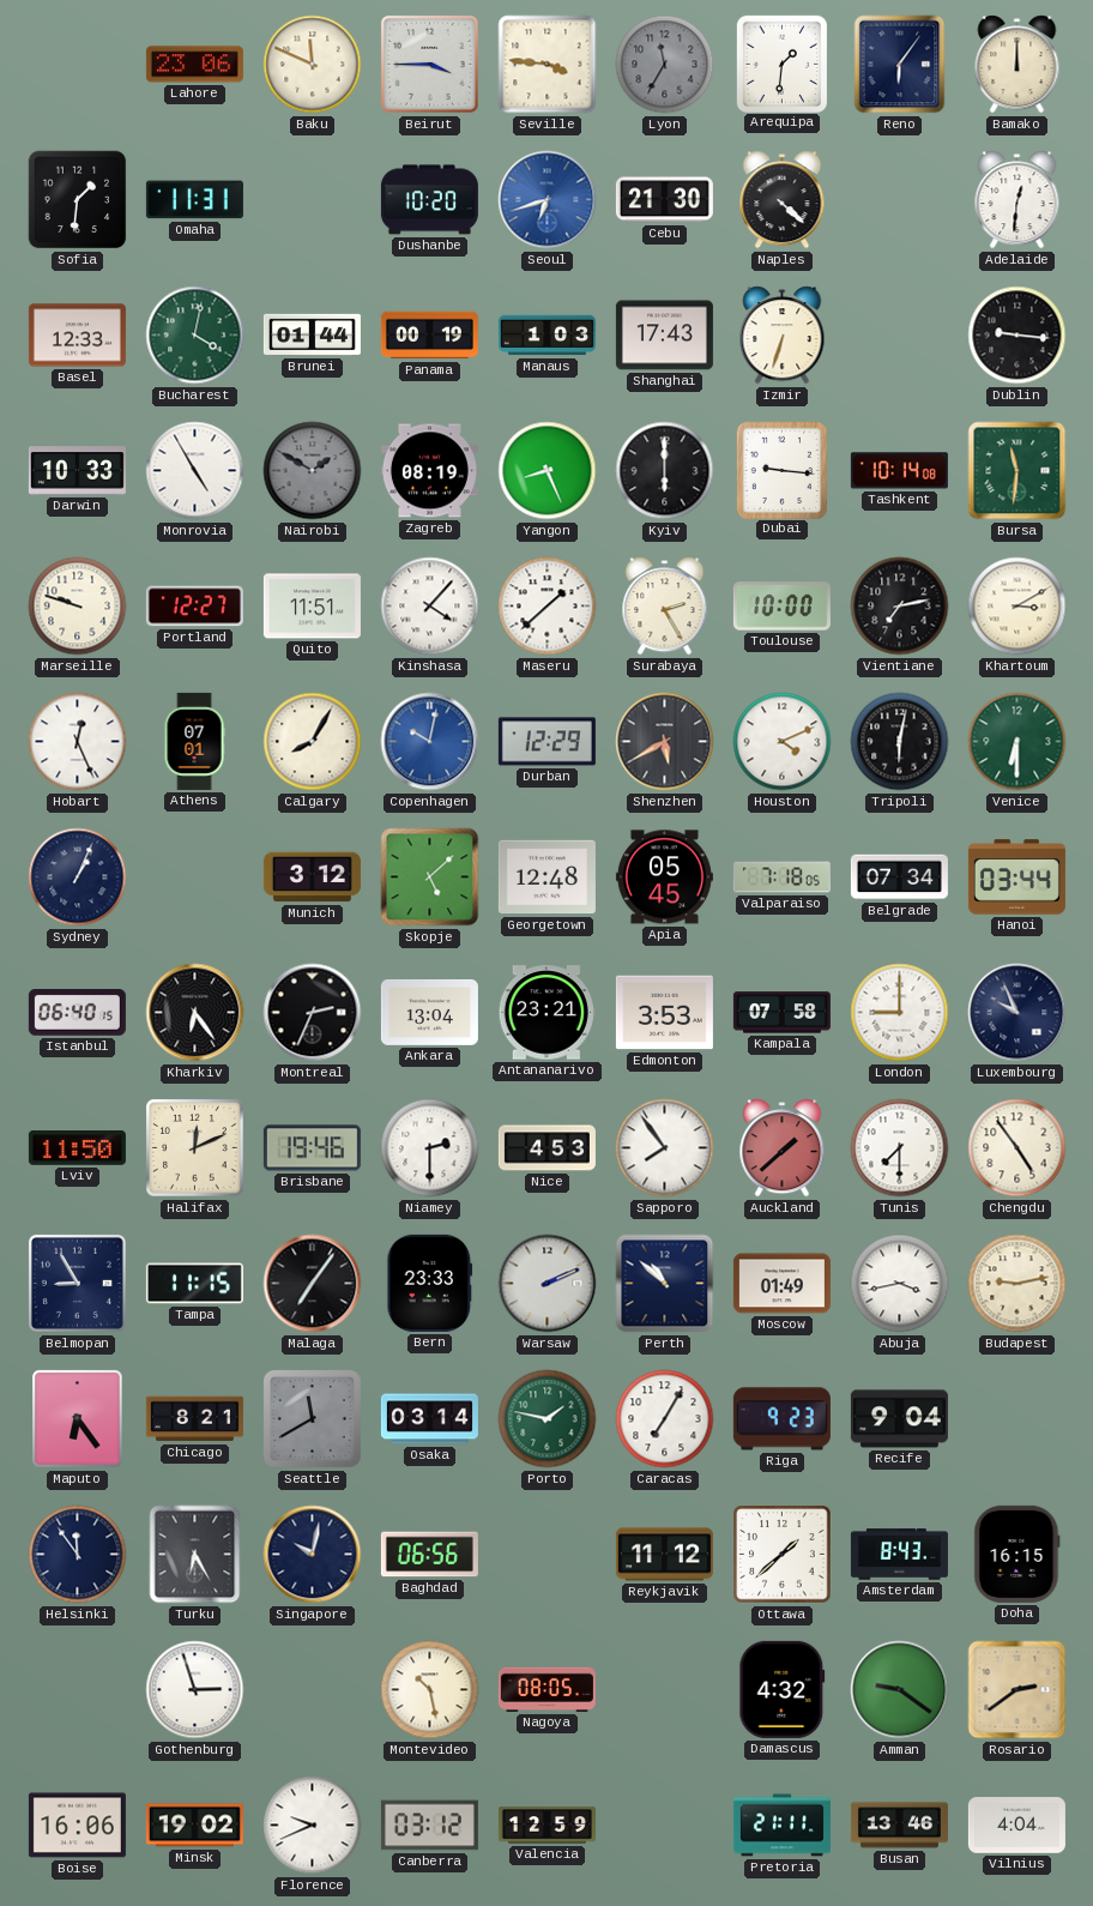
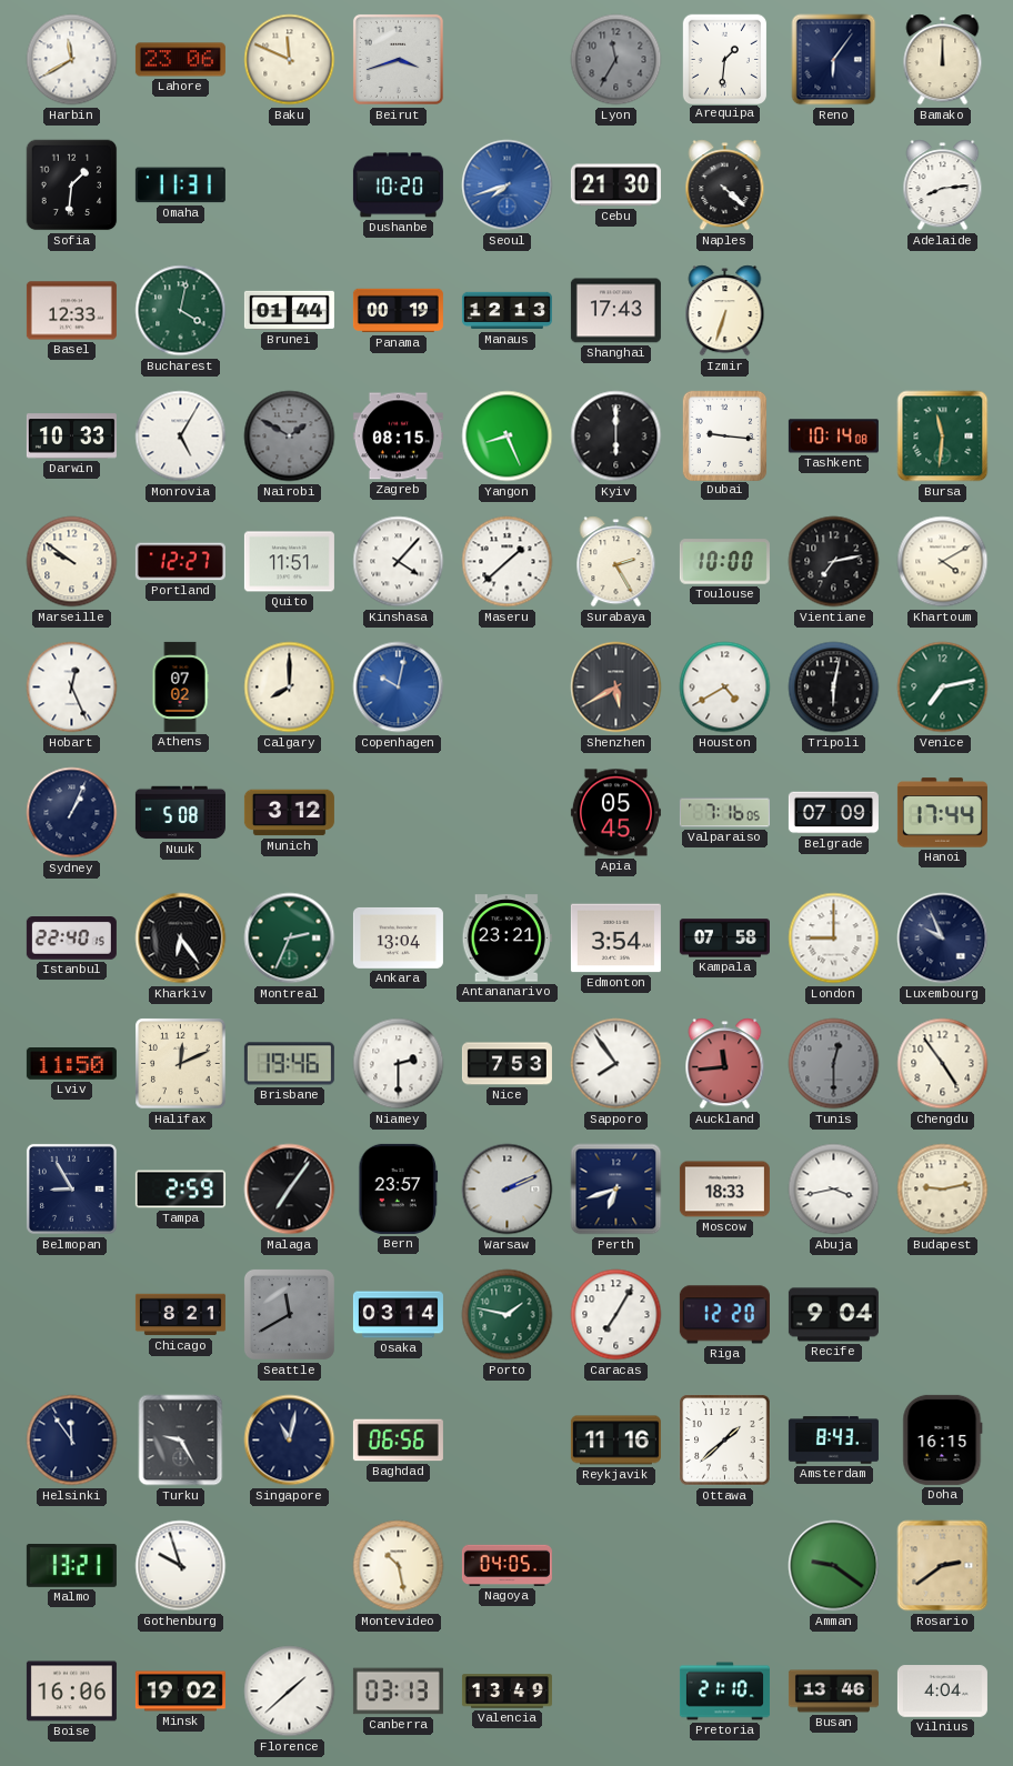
Harbin: none -> 11:40
Beirut: 3:45 -> 3:42
Seville: 3:46 -> none
Seoul: 6:42 -> 7:42
Adelaide: 12:31 -> 8:14
Manaus: 1:03 -> 12:13
Dublin: 9:16 -> none
Monrovia: 4:55 -> 5:05
Zagreb: 08:19 -> 08:15
Marseille: 9:48 -> 9:51
Khartoum: 3:10 -> 4:10
Athens: 07:01 -> 07:02
Calgary: 8:05 -> 8:00
Durban: 12:29 -> none
Houston: 4:11 -> 4:40
Venice: 6:30 -> 7:13
Nuuk: none -> 5:08
Skopje: 5:08 -> none
Georgetown: 12:48 -> none
Valparaiso: 7:18 -> 7:16
Belgrade: 07:34 -> 07:09
Hanoi: 03:44 -> 17:44
Istanbul: 06:40 -> 22:40
Montreal dial: black -> green
Edmonton: 3:53 -> 3:54
Nice: 4:53 -> 7:53
Auckland: 1:38 -> 11:44
Tunis: 7:30 -> 12:30
Tunis dial: white -> grey
Tampa: 11:15 -> 2:59
Bern: 23:33 -> 23:57
Perth: 10:52 -> 6:42
Moscow: 01:49 -> 18:33
Maputo: 6:24 -> none
Riga: 9:23 -> 12:20
Turku: 6:25 -> 9:25
Singapore: 10:02 -> 11:02
Reykjavik: 11:12 -> 11:16
Malmo: none -> 13:21
Gothenburg: 2:57 -> 9:57
Nagoya: 08:05 -> 04:05
Damascus: 4:32 -> none
Florence: 9:41 -> 1:38
Canberra: 03:12 -> 03:13
Valencia: 12:59 -> 13:49
Pretoria: 21:11 -> 21:10
